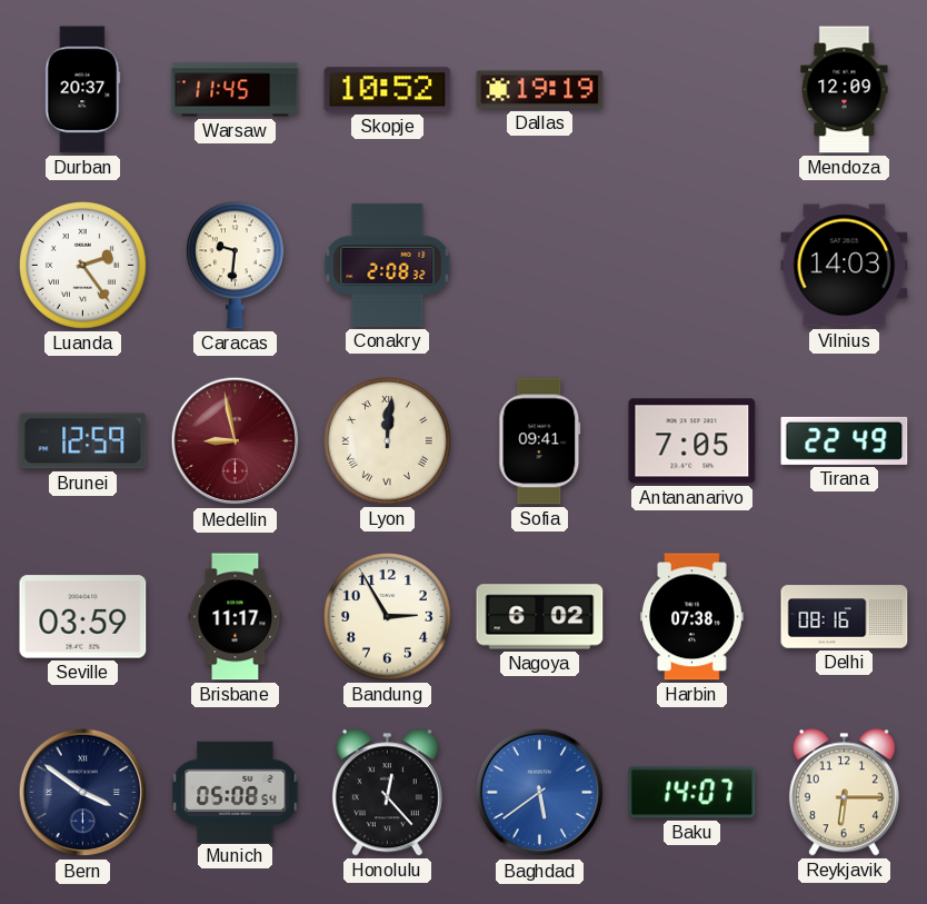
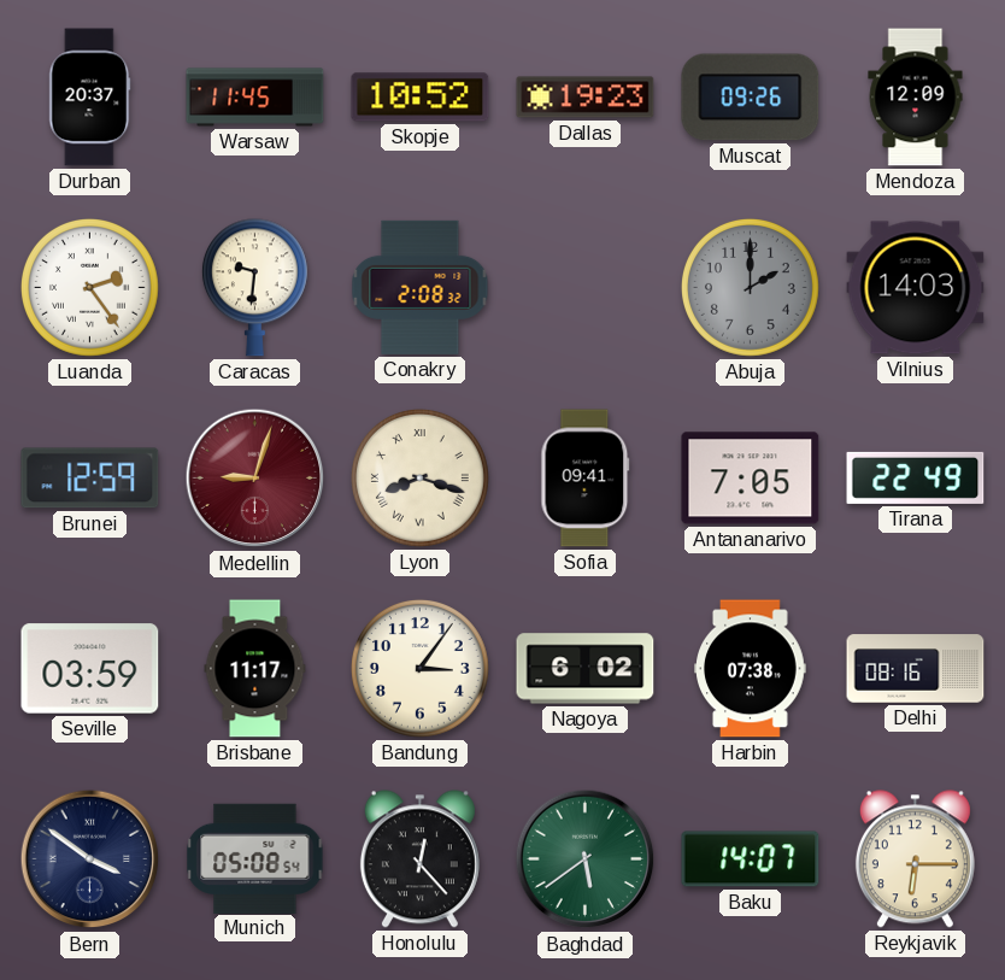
Dallas: 19:19 -> 19:23
Muscat: none -> 09:26
Abuja: none -> 2:00
Medellin: 8:58 -> 9:03
Lyon: 12:01 -> 8:18
Bandung: 2:55 -> 3:06
Baghdad dial: blue -> green
